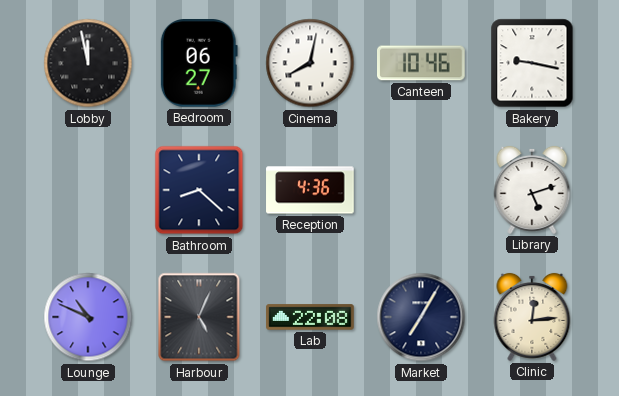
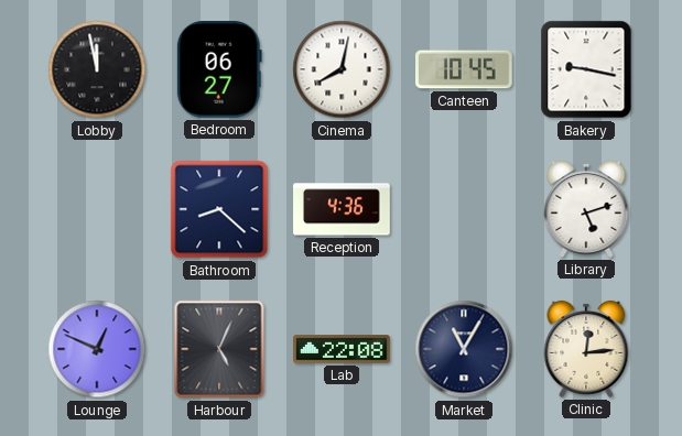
Canteen: 10:46 -> 10:45
Lounge: 10:49 -> 12:49
Market: 7:05 -> 11:05
